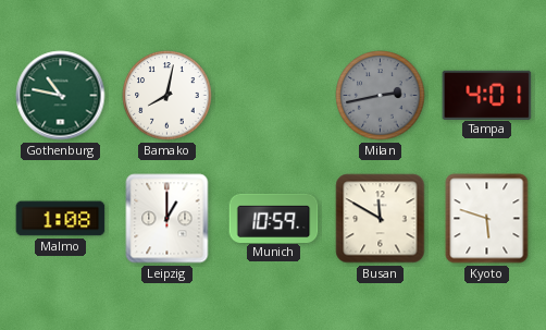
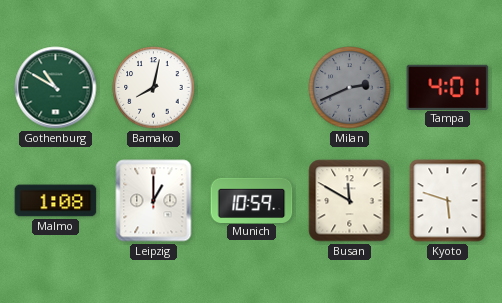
Gothenburg: 10:47 -> 10:50
Milan: 2:43 -> 2:41
